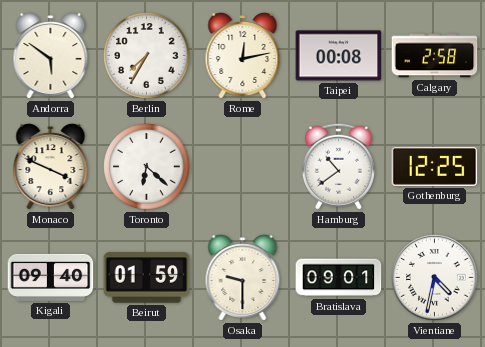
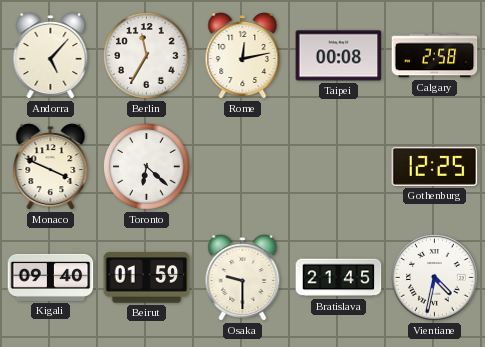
Andorra: 5:51 -> 5:07
Berlin: 7:35 -> 11:35
Hamburg: 10:39 -> none
Bratislava: 09:01 -> 21:45
